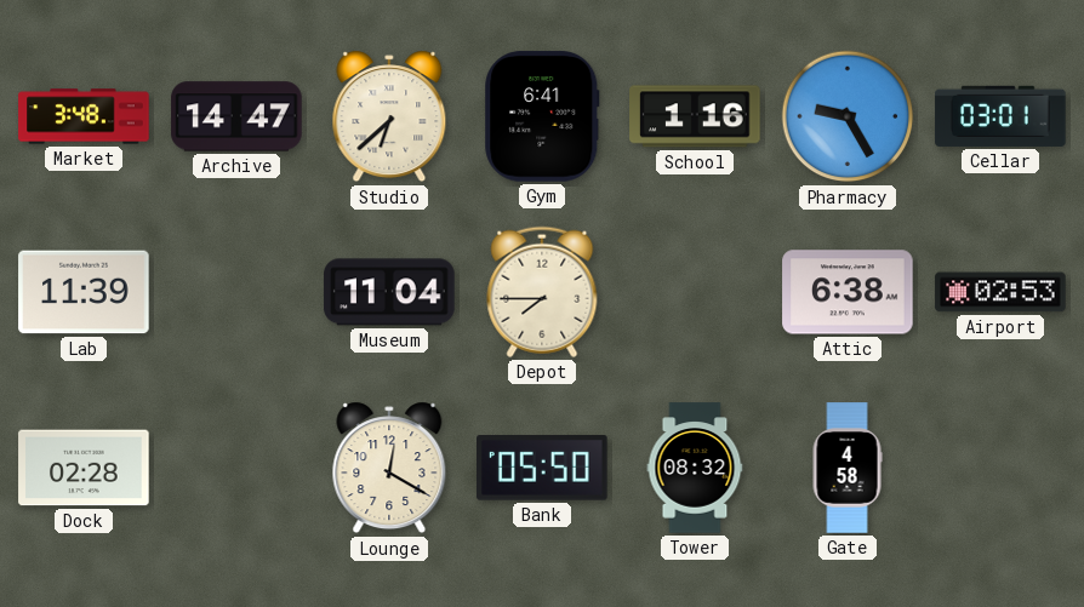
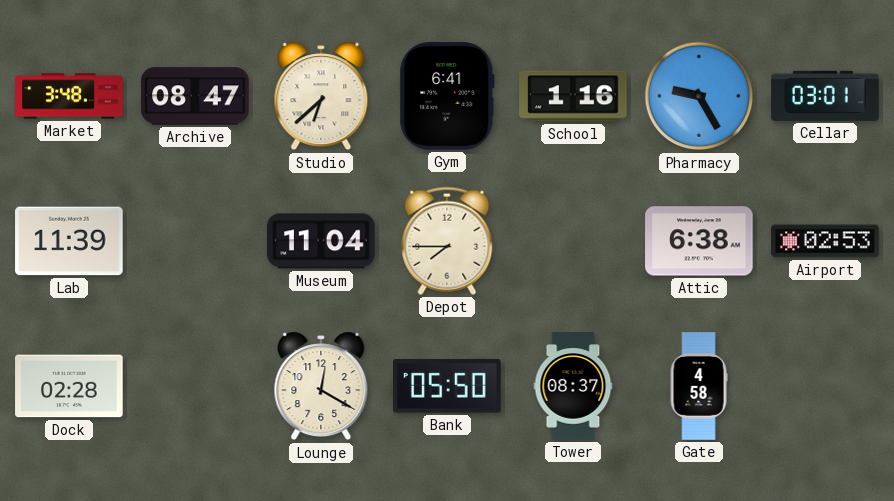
Archive: 14:47 -> 08:47
Tower: 08:32 -> 08:37
